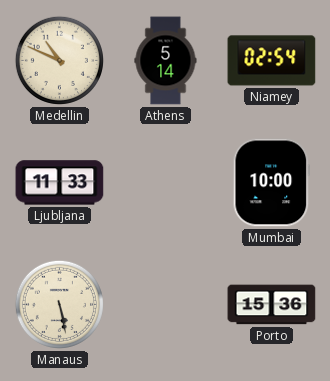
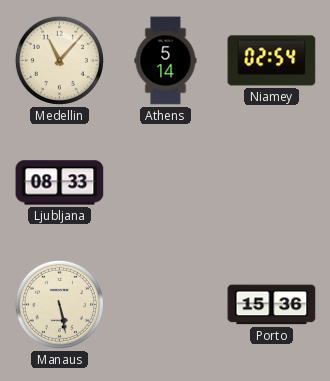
Medellin: 10:49 -> 11:07
Ljubljana: 11:33 -> 08:33
Mumbai: 10:00 -> none
